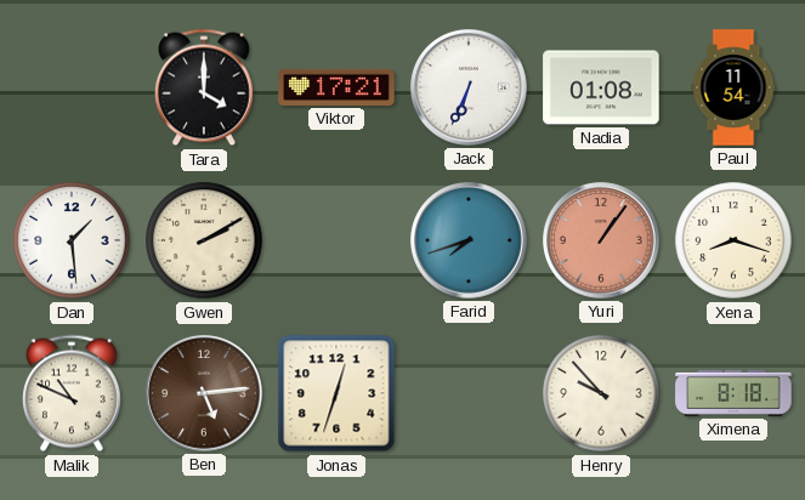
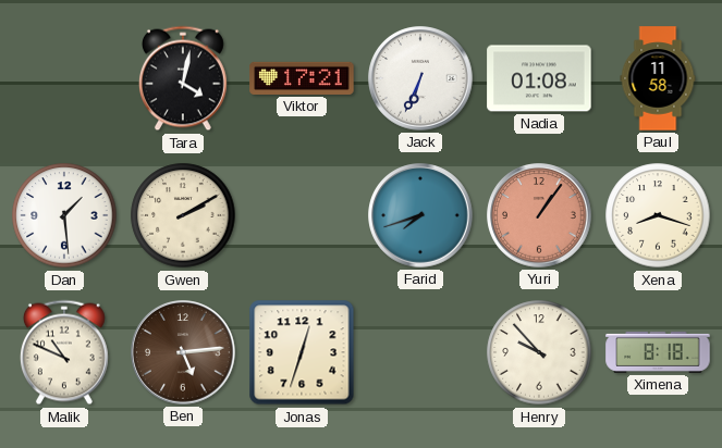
Tara: 4:00 -> 4:02
Paul: 11:54 -> 11:58
